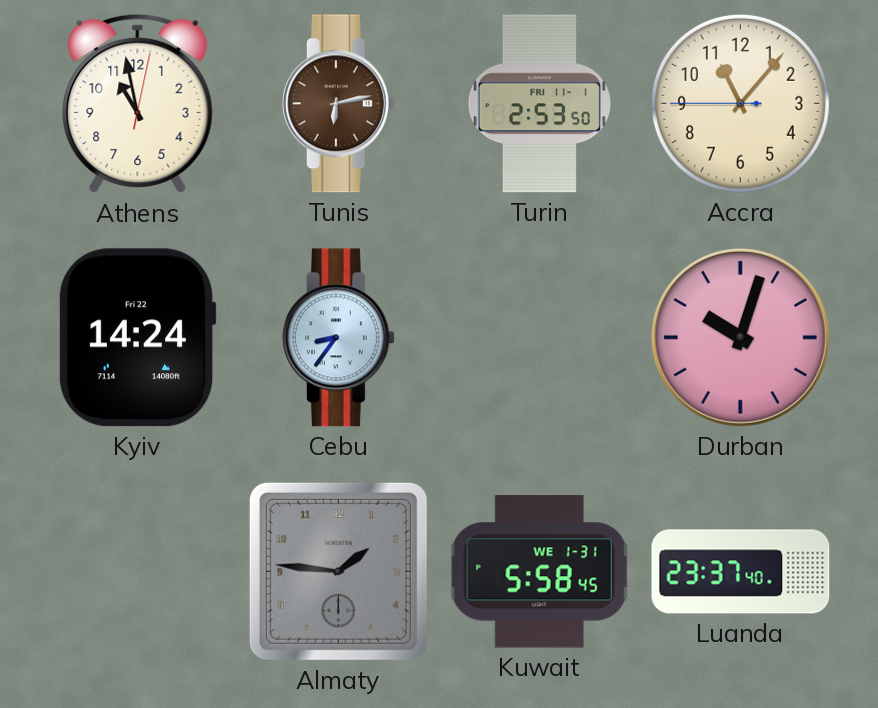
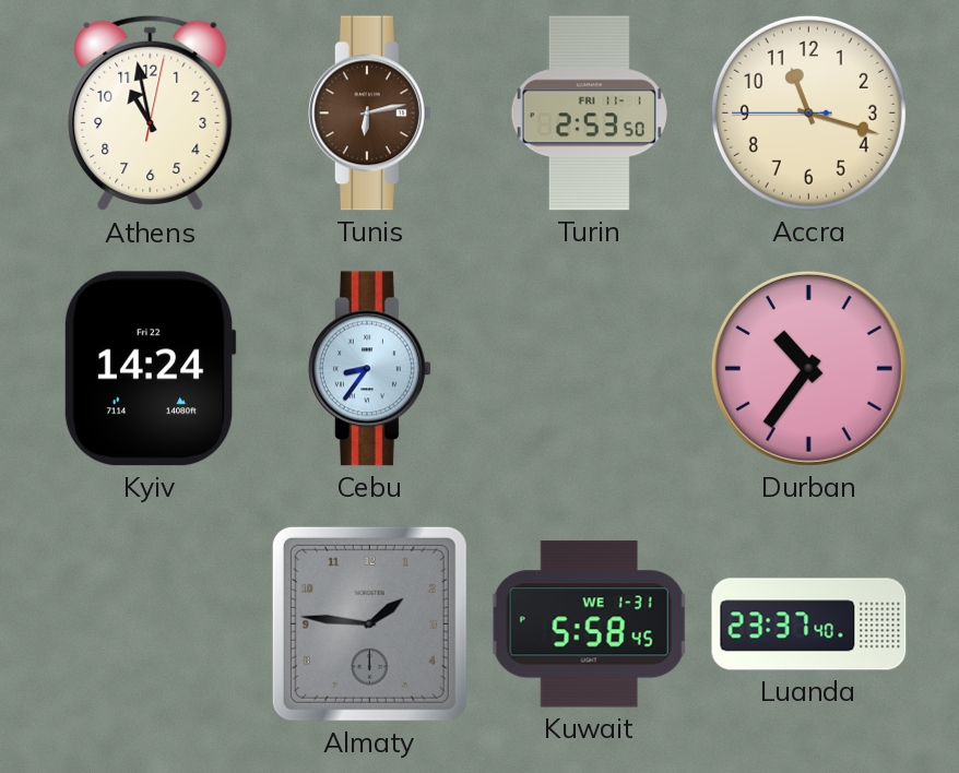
Accra: 11:06 -> 11:17
Durban: 10:03 -> 10:36
